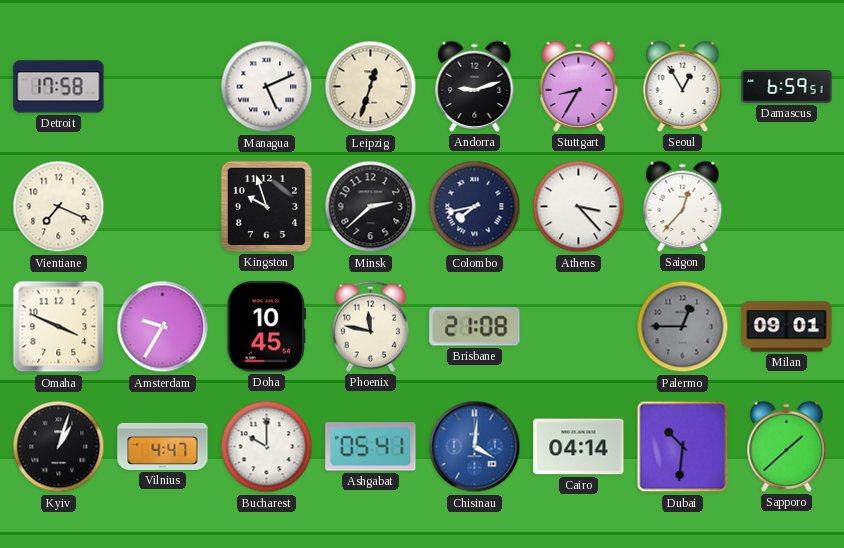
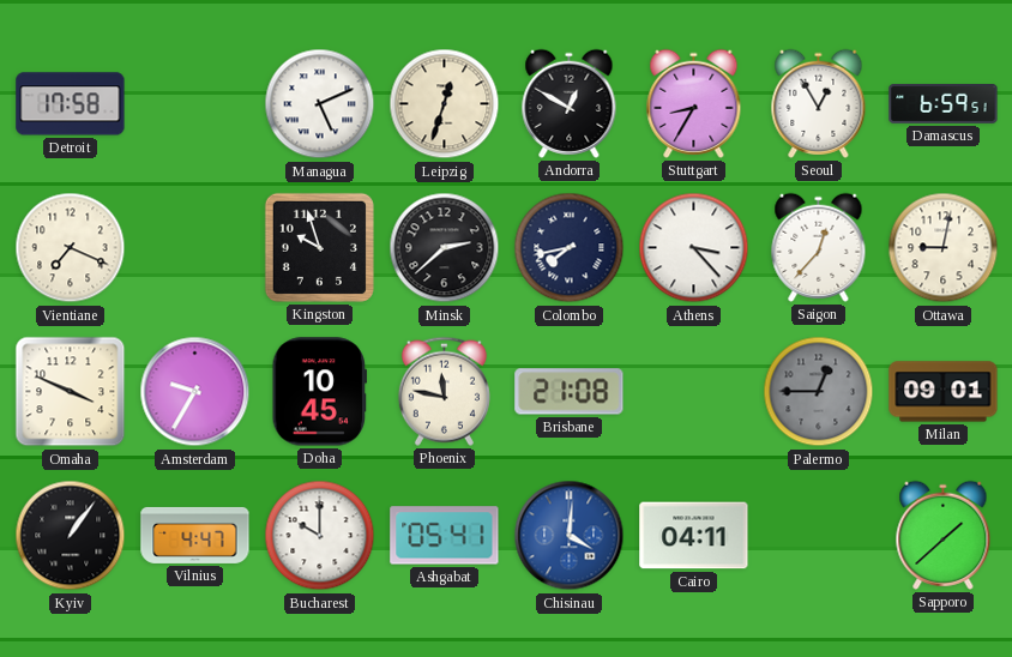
Andorra: 9:12 -> 12:50
Ottawa: none -> 9:02
Kyiv: 1:03 -> 1:06
Cairo: 04:14 -> 04:11
Dubai: 10:31 -> none
